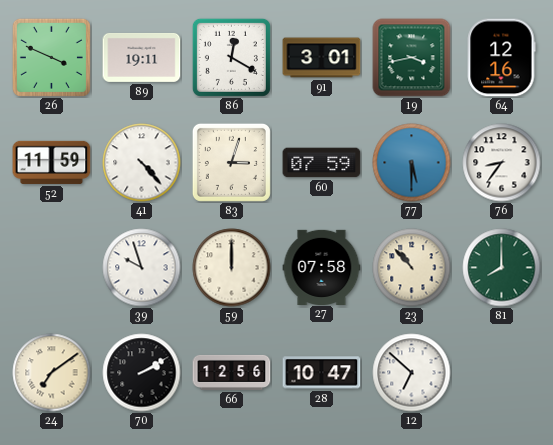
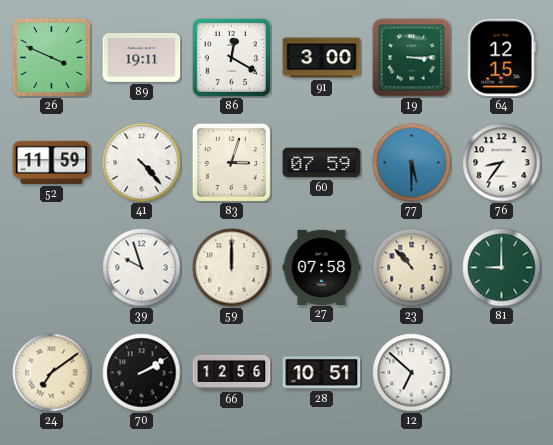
91: 3:01 -> 3:00
19: 3:43 -> 3:15
64: 12:16 -> 12:15
81: 8:00 -> 9:00
28: 10:47 -> 10:51
